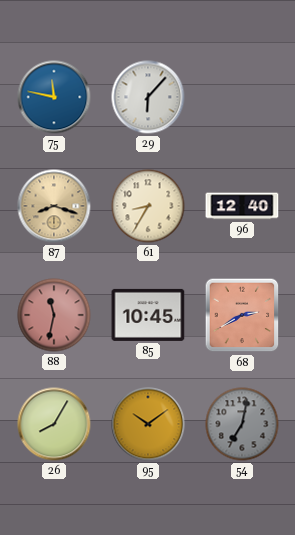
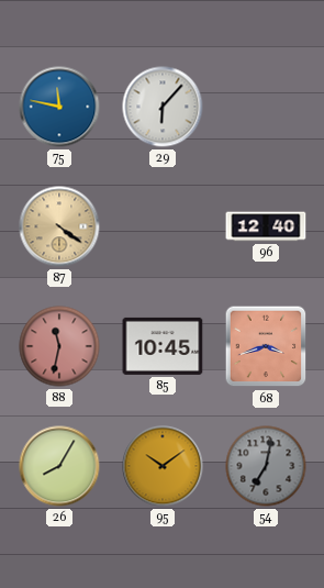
87: 8:18 -> 4:21
61: 8:35 -> none
68: 2:40 -> 3:42
